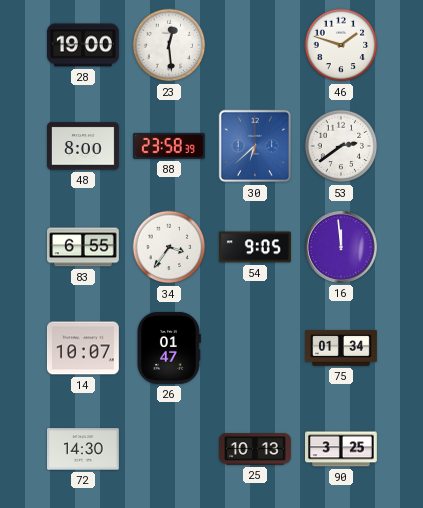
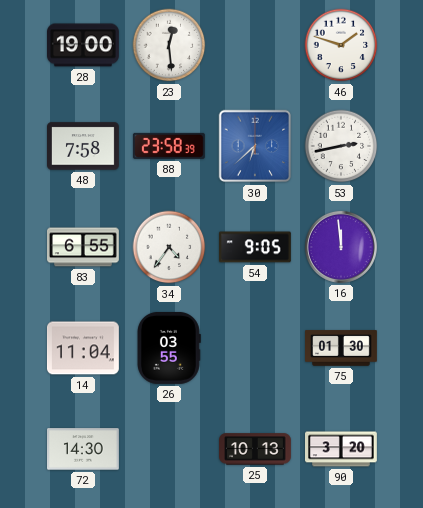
48: 8:00 -> 7:58
53: 2:39 -> 2:43
34: 3:36 -> 4:36
14: 10:07 -> 11:04
26: 01:47 -> 03:55
75: 01:34 -> 01:30
90: 3:25 -> 3:20
